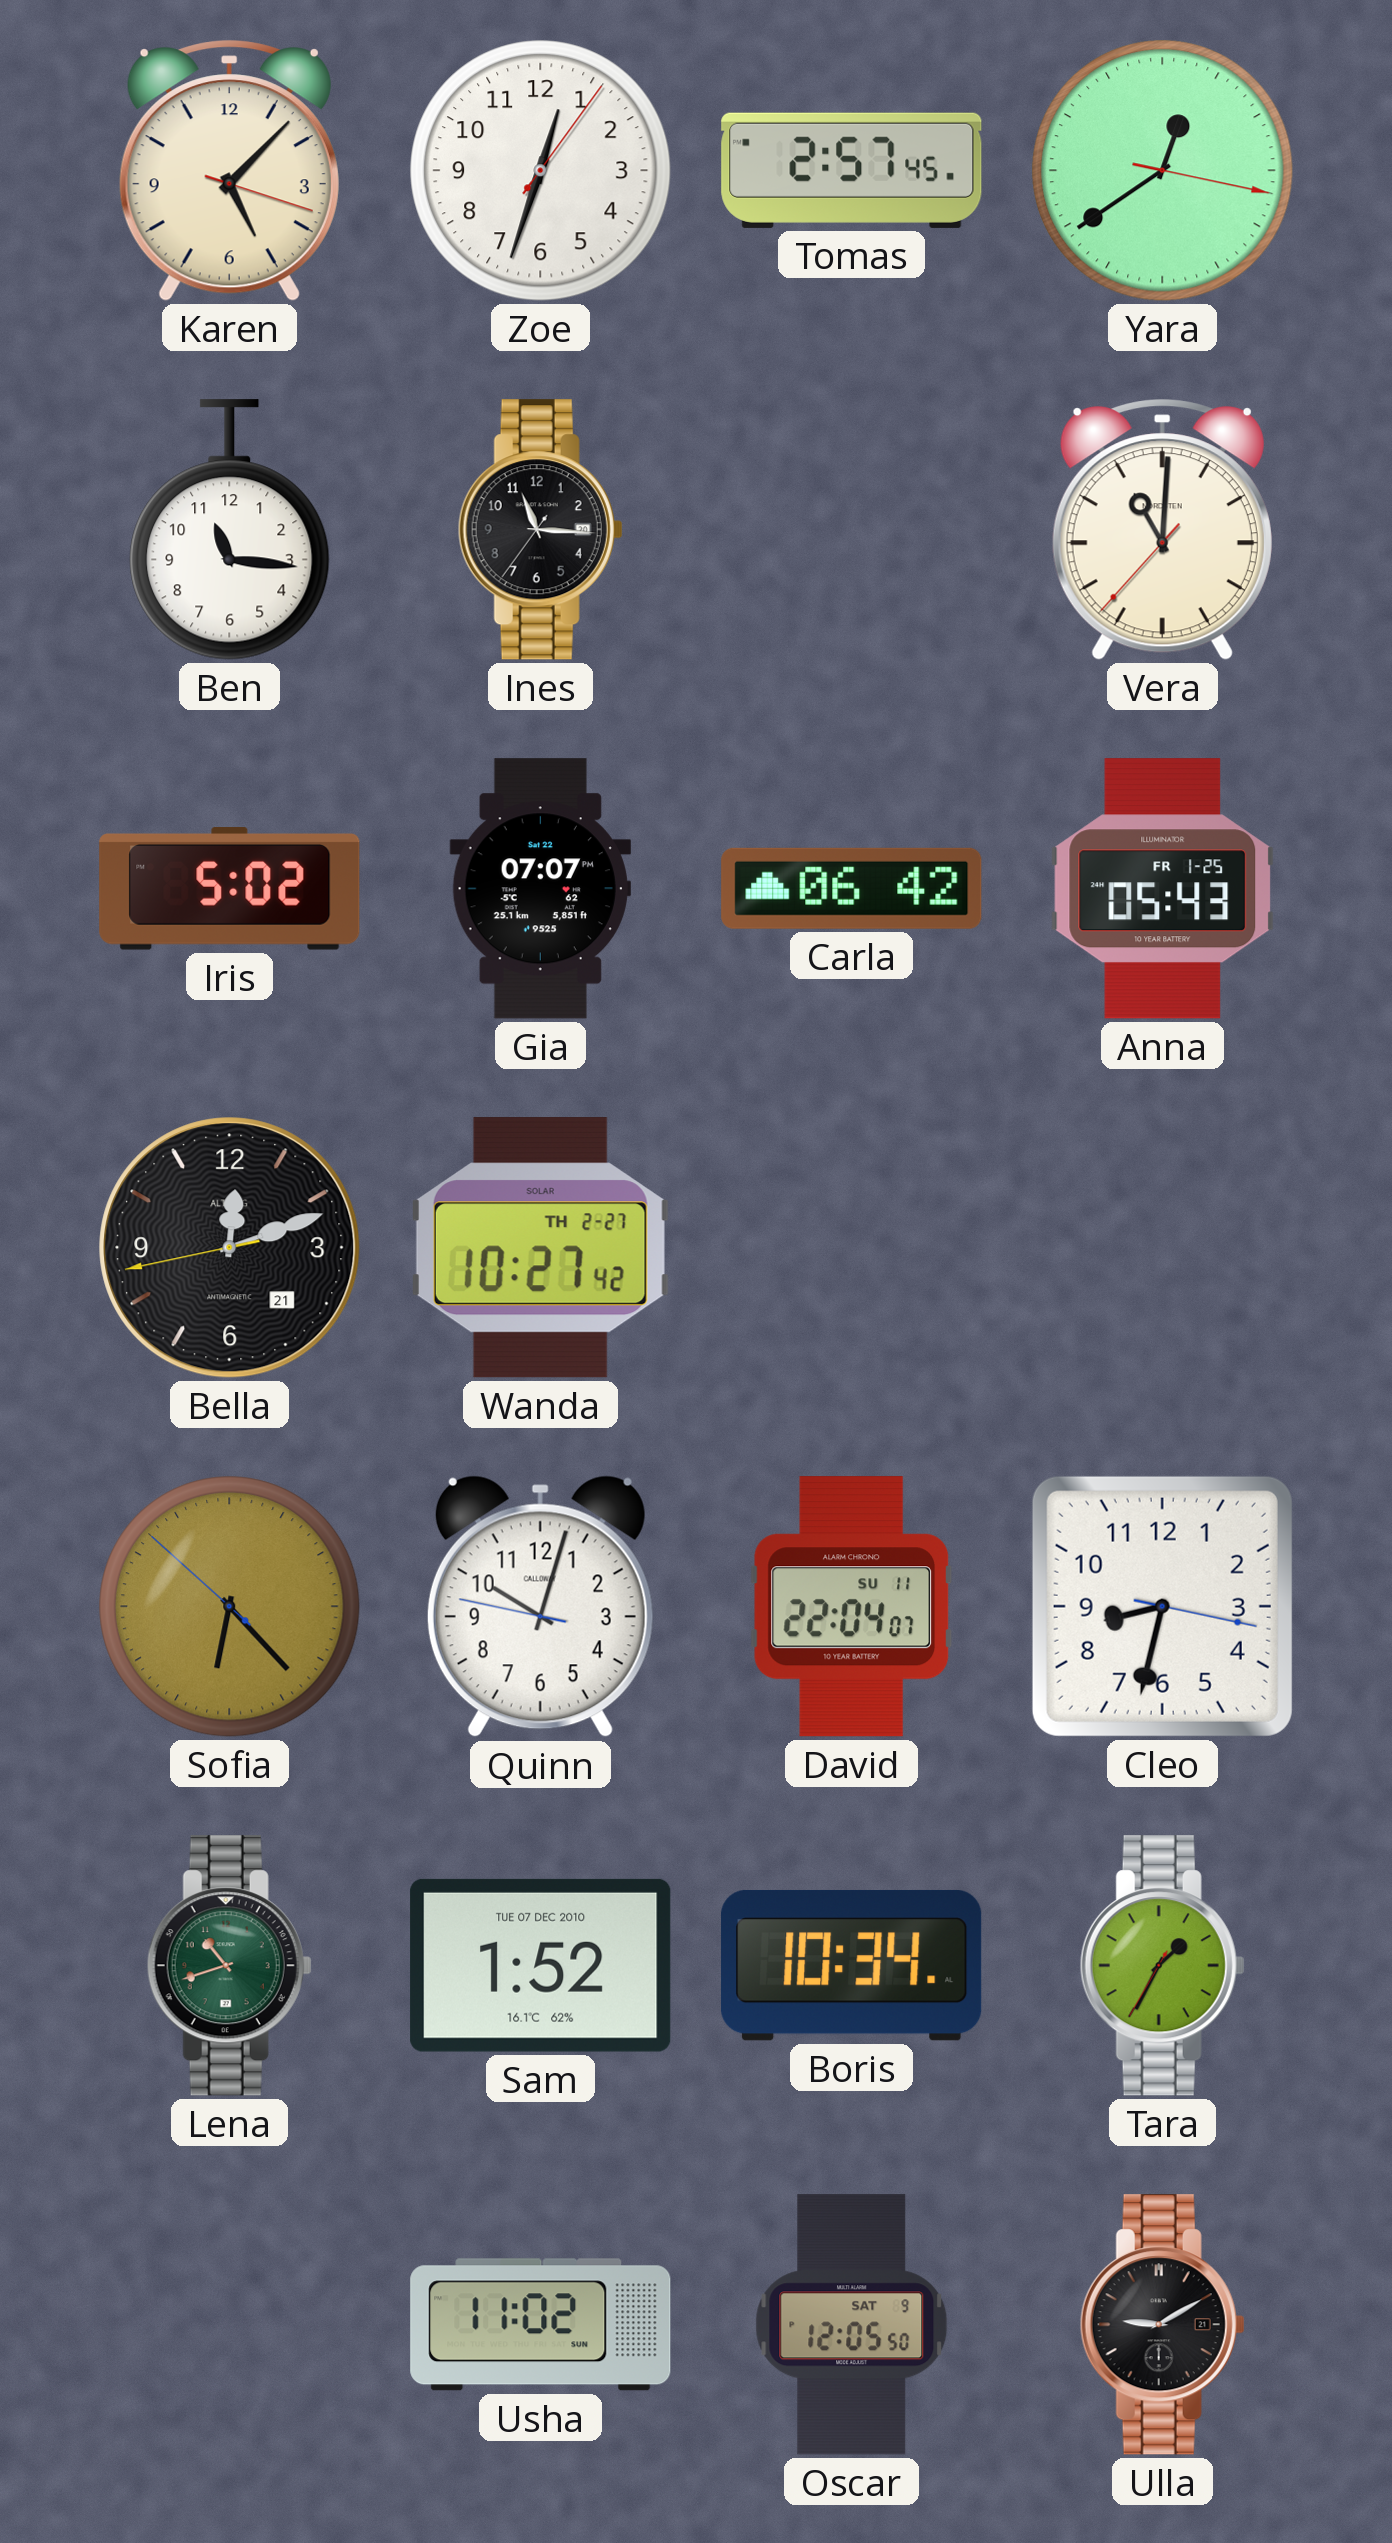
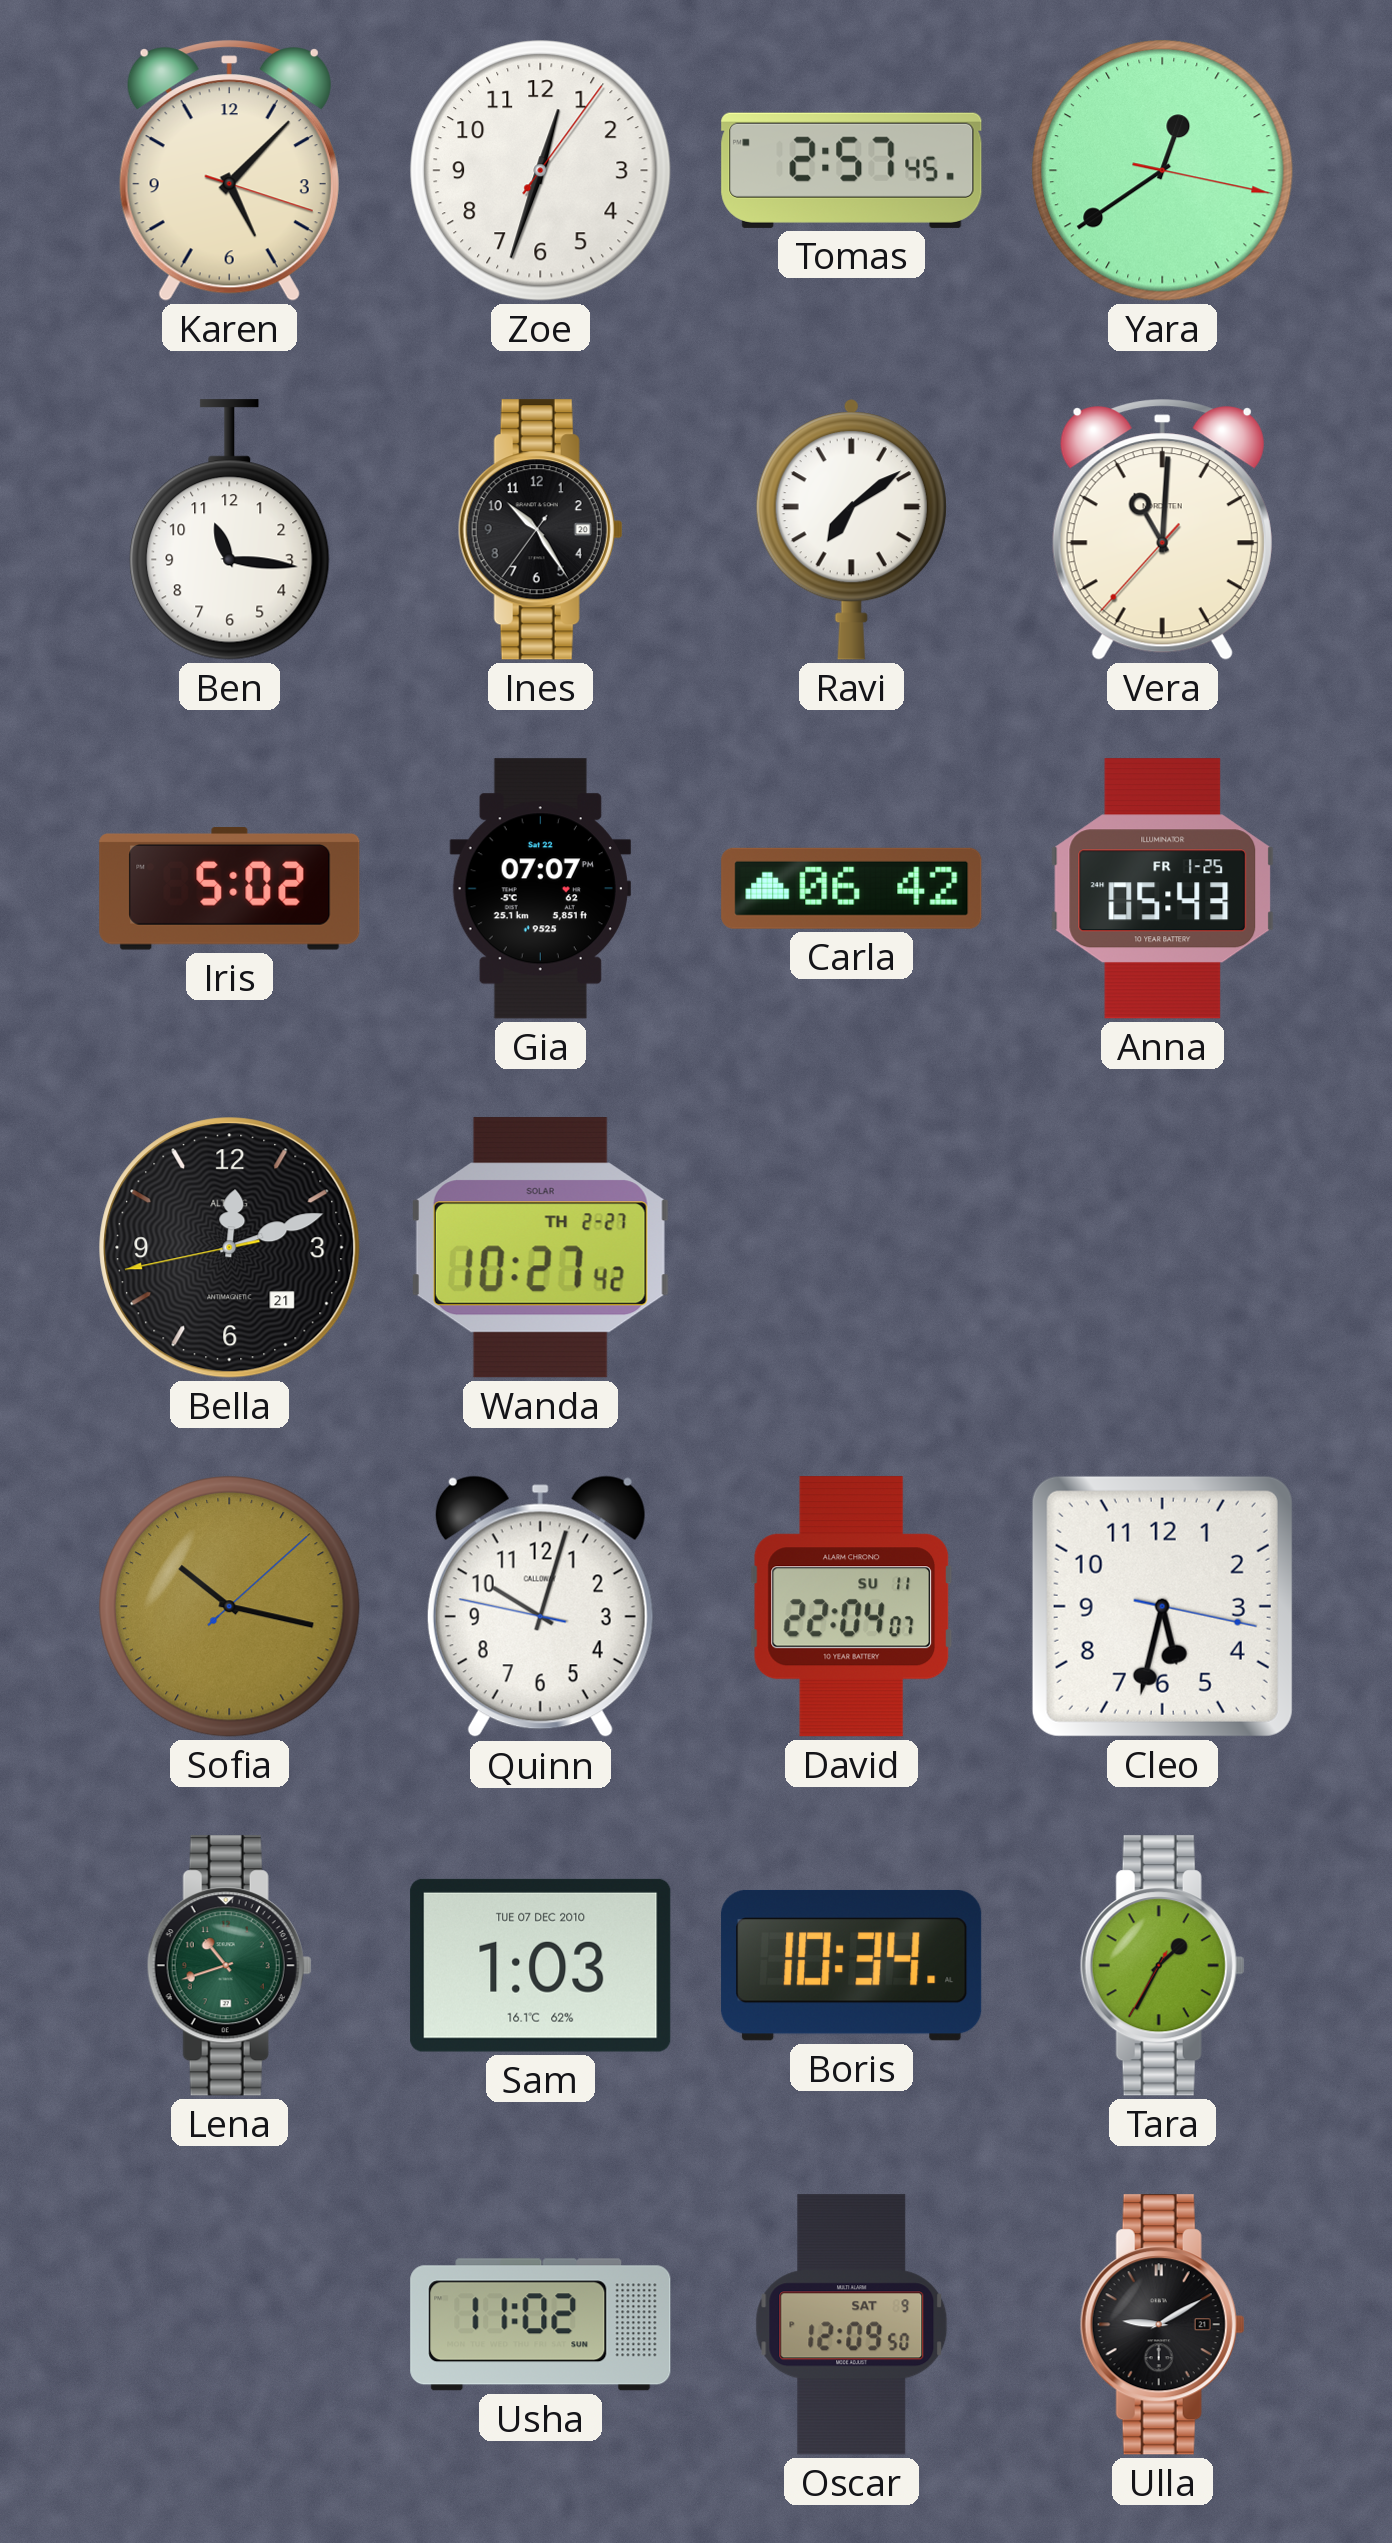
Ines: 11:15 -> 10:24
Ravi: none -> 7:09
Sofia: 6:22 -> 10:17
Cleo: 8:32 -> 5:32
Sam: 1:52 -> 1:03
Oscar: 12:05 -> 12:09
